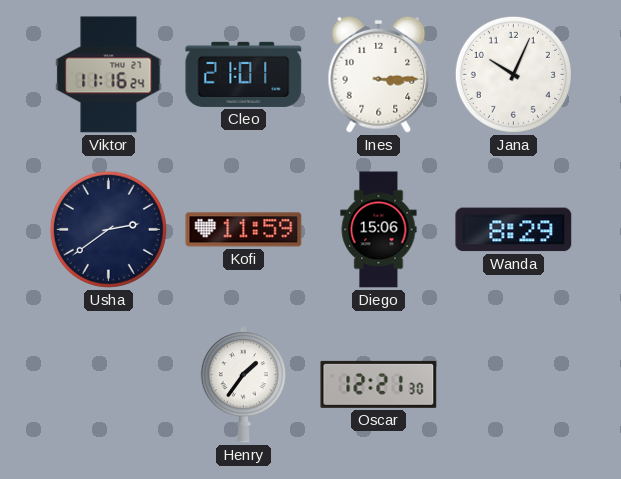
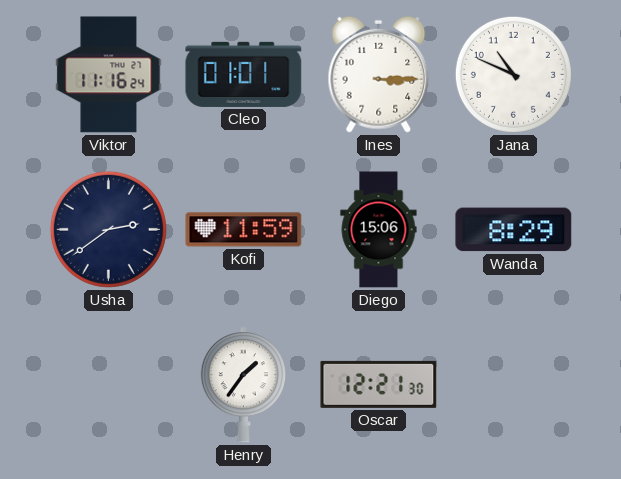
Cleo: 21:01 -> 01:01
Jana: 10:04 -> 10:49
